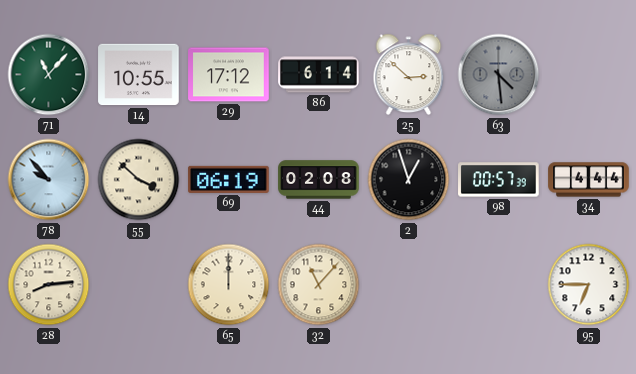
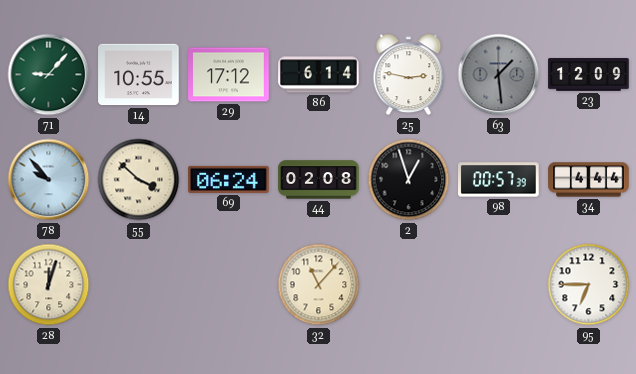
71: 11:07 -> 9:07
25: 2:52 -> 2:47
63: 4:29 -> 1:29
23: none -> 12:09
69: 06:19 -> 06:24
28: 8:14 -> 12:03
65: 12:00 -> none
